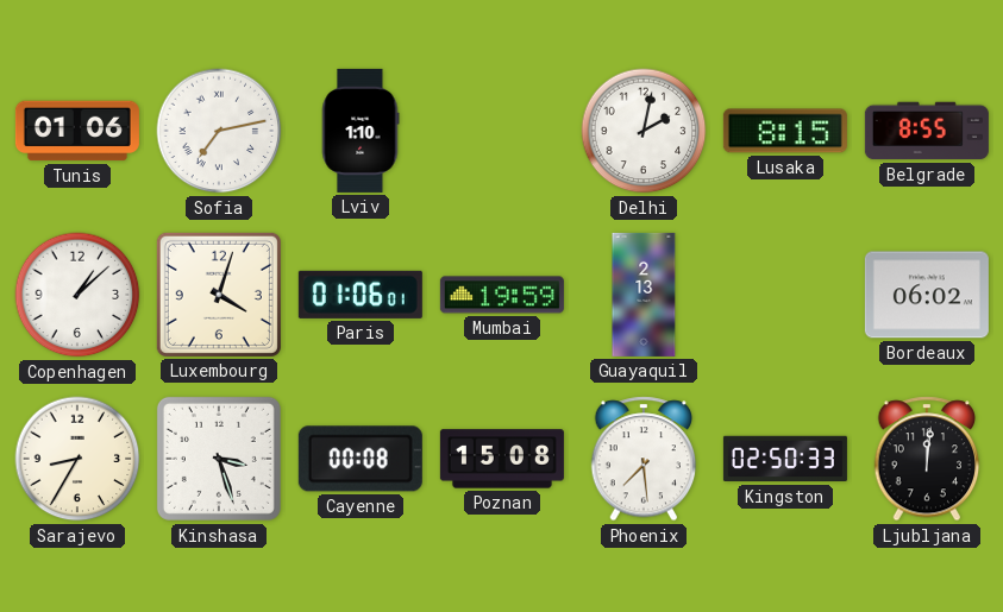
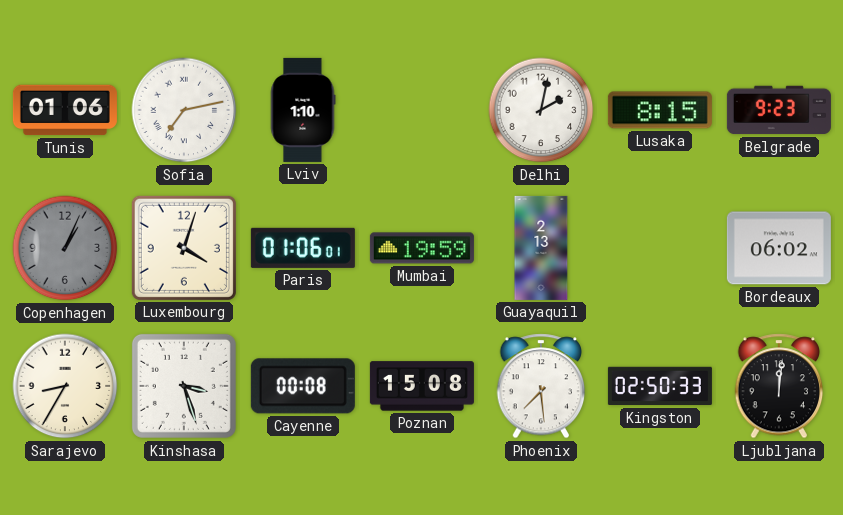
Belgrade: 8:55 -> 9:23
Copenhagen: 1:08 -> 1:04
Copenhagen dial: white -> grey
